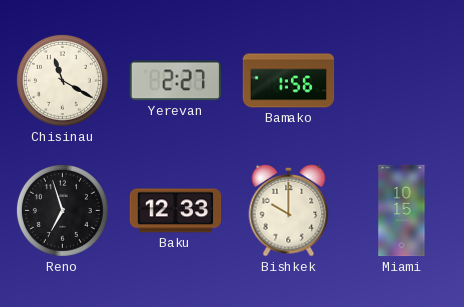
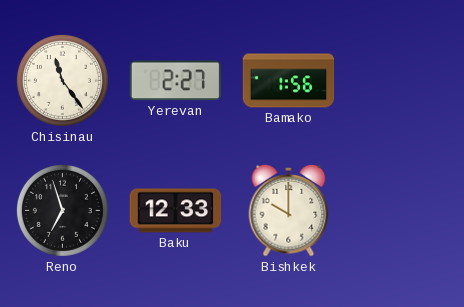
Chisinau: 11:20 -> 11:24
Miami: 10:15 -> none
